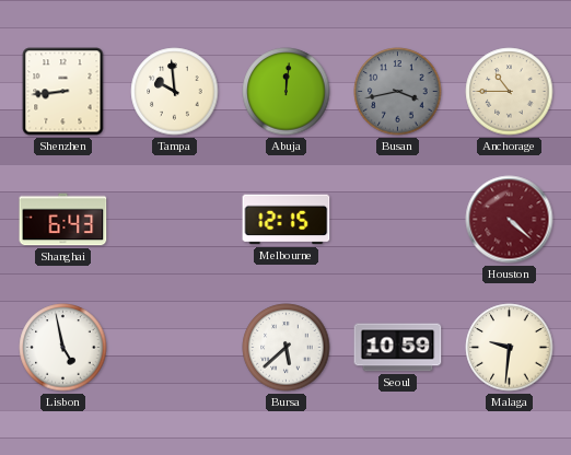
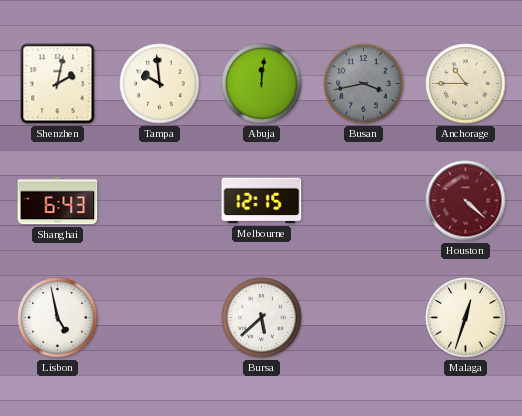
Shenzhen: 8:44 -> 2:02
Seoul: 10:59 -> none
Malaga: 9:31 -> 12:33
